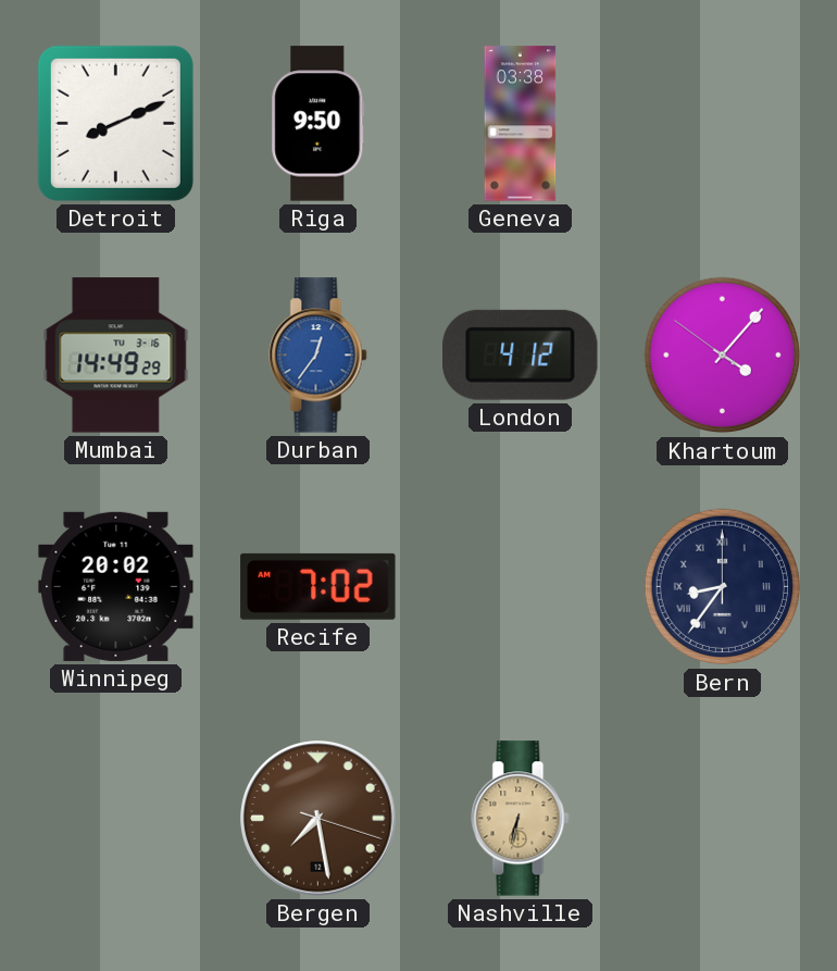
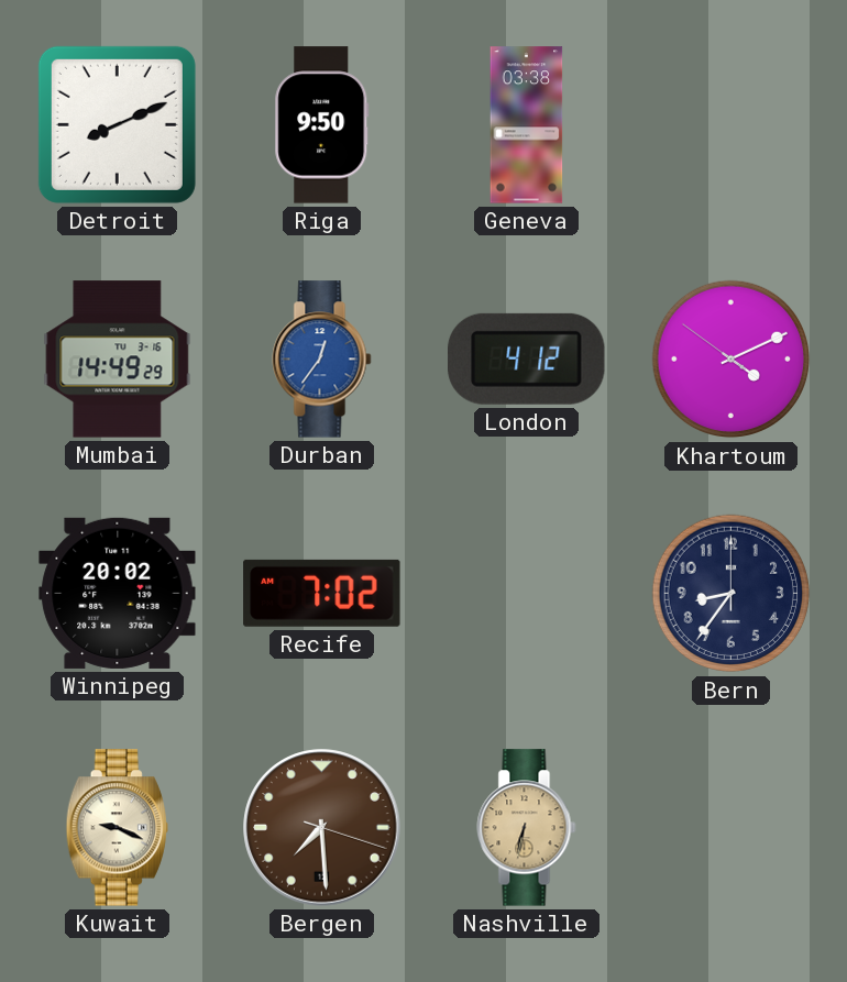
Khartoum: 4:06 -> 4:10
Bern numerals: Roman -> Arabic
Kuwait: none -> 9:19
Bergen: 7:28 -> 7:29
